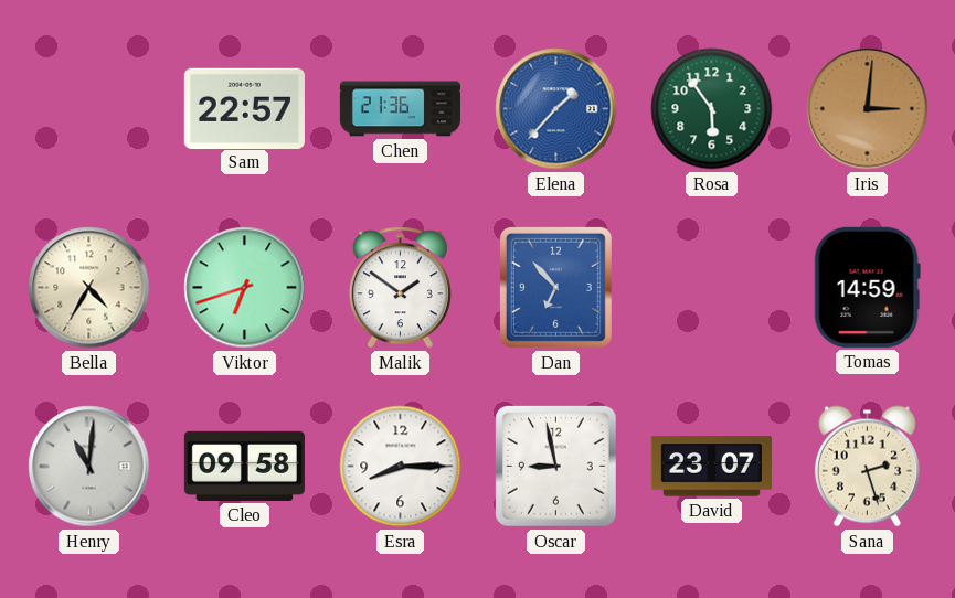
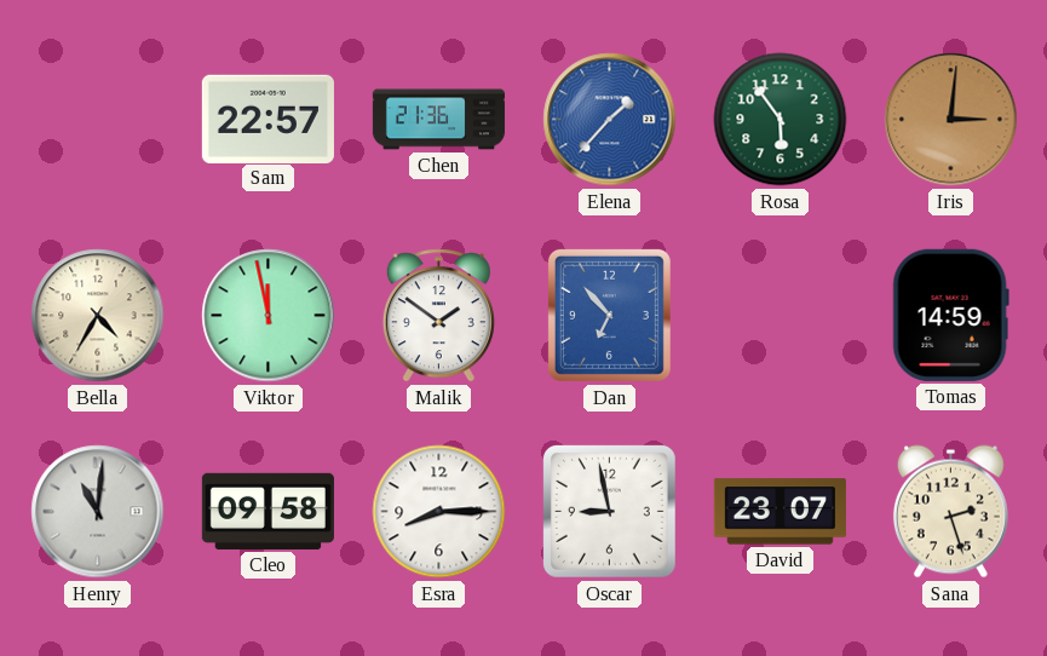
Viktor: 6:42 -> 11:58
